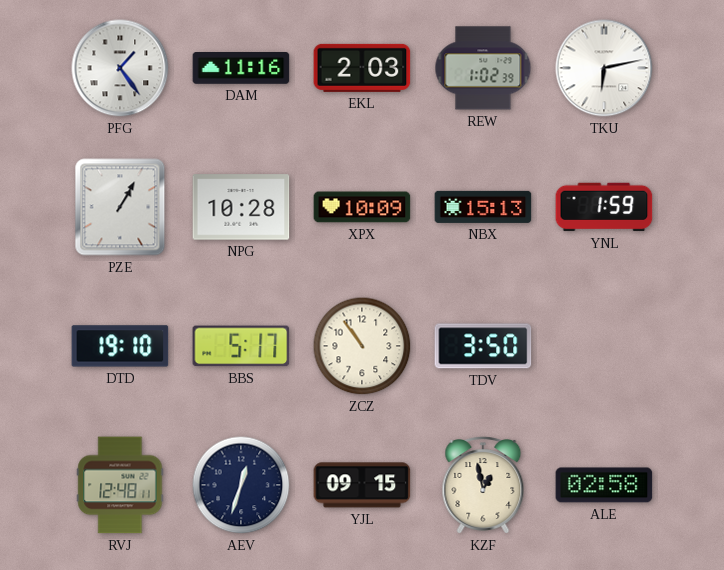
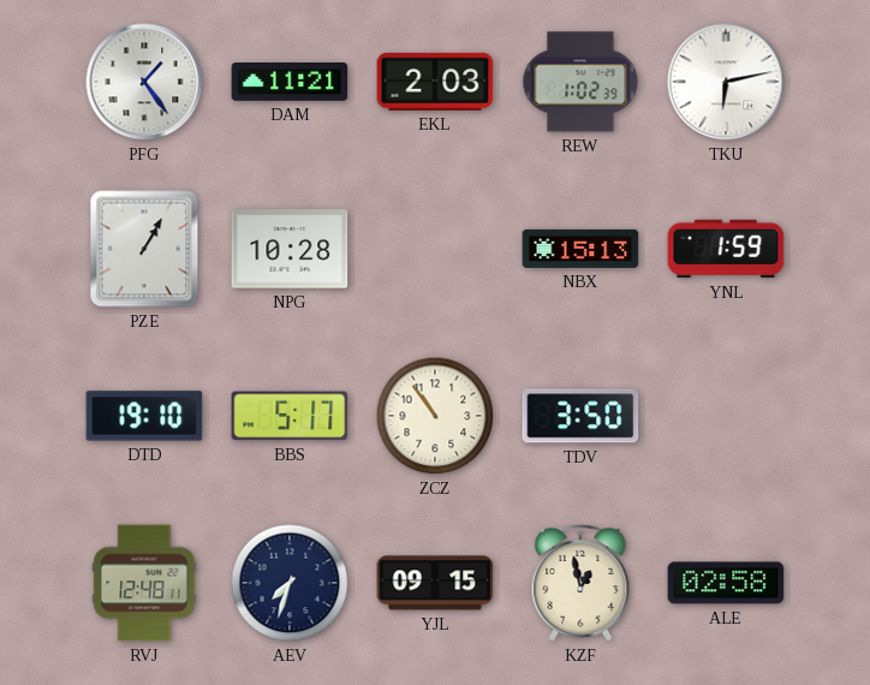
DAM: 11:16 -> 11:21
XPX: 10:09 -> none
AEV: 12:33 -> 7:33
